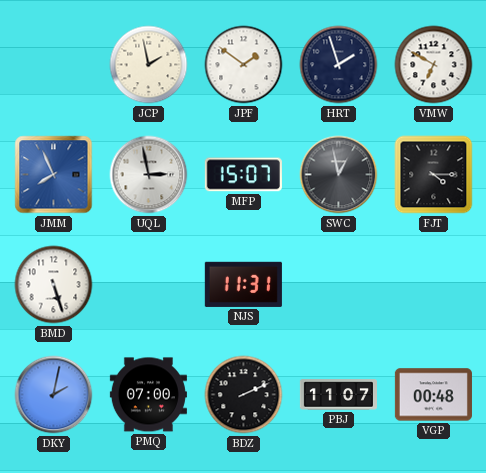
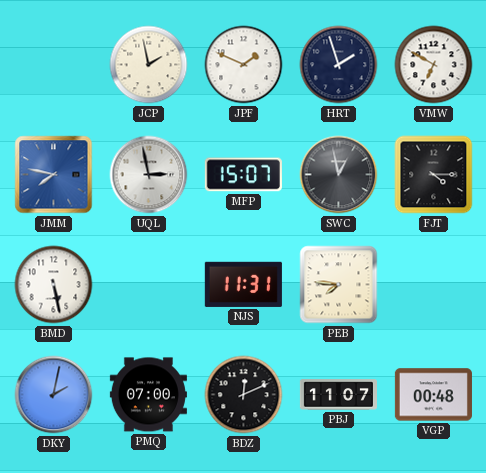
JPF: 1:51 -> 1:49
JMM: 7:56 -> 7:47
BMD: 5:27 -> 5:28
PEB: none -> 7:46
BDZ: 2:11 -> 12:11
